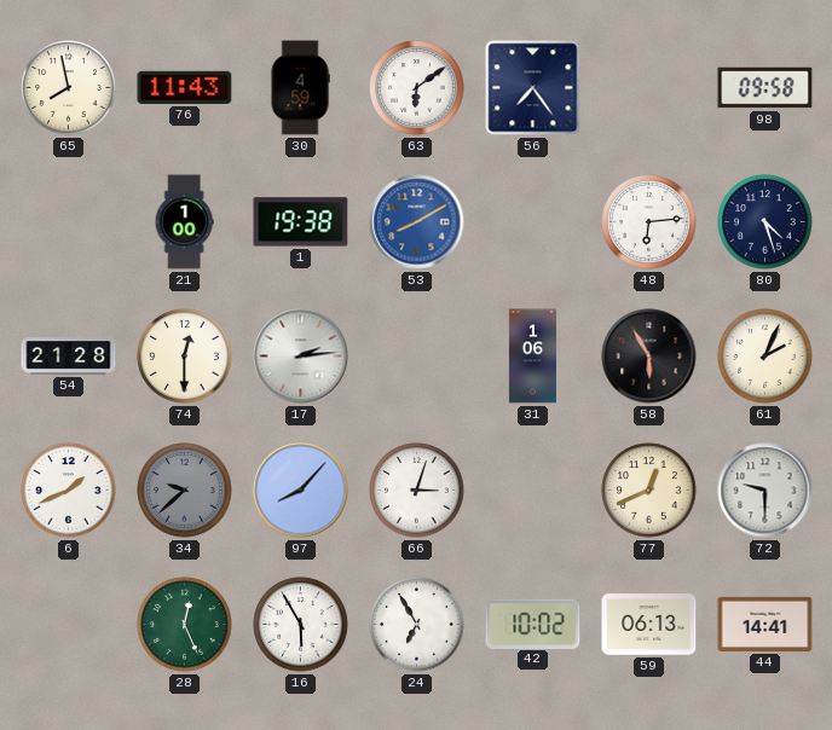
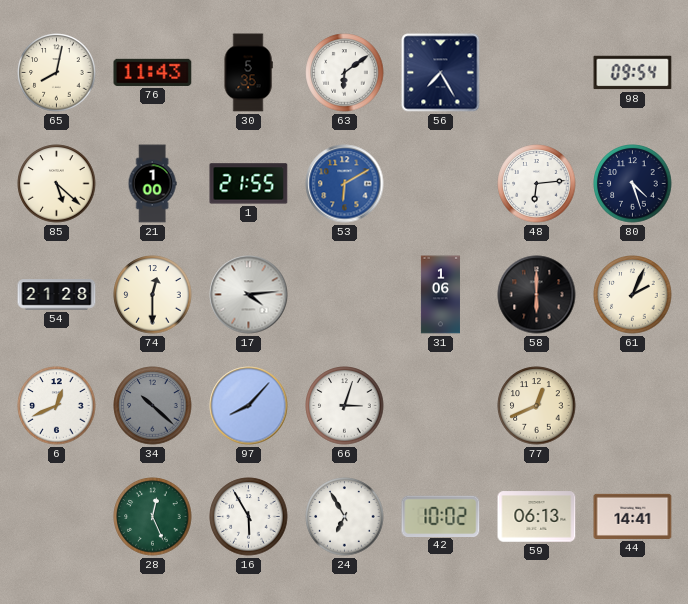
65: 7:58 -> 8:02
30: 4:59 -> 5:35
56: 7:24 -> 7:25
98: 09:58 -> 09:54
85: none -> 5:22
1: 19:38 -> 21:55
53: 8:10 -> 6:10
17: 2:14 -> 4:14
58: 5:55 -> 6:00
6: 1:41 -> 12:41
34: 9:38 -> 10:22
72: 9:30 -> none
